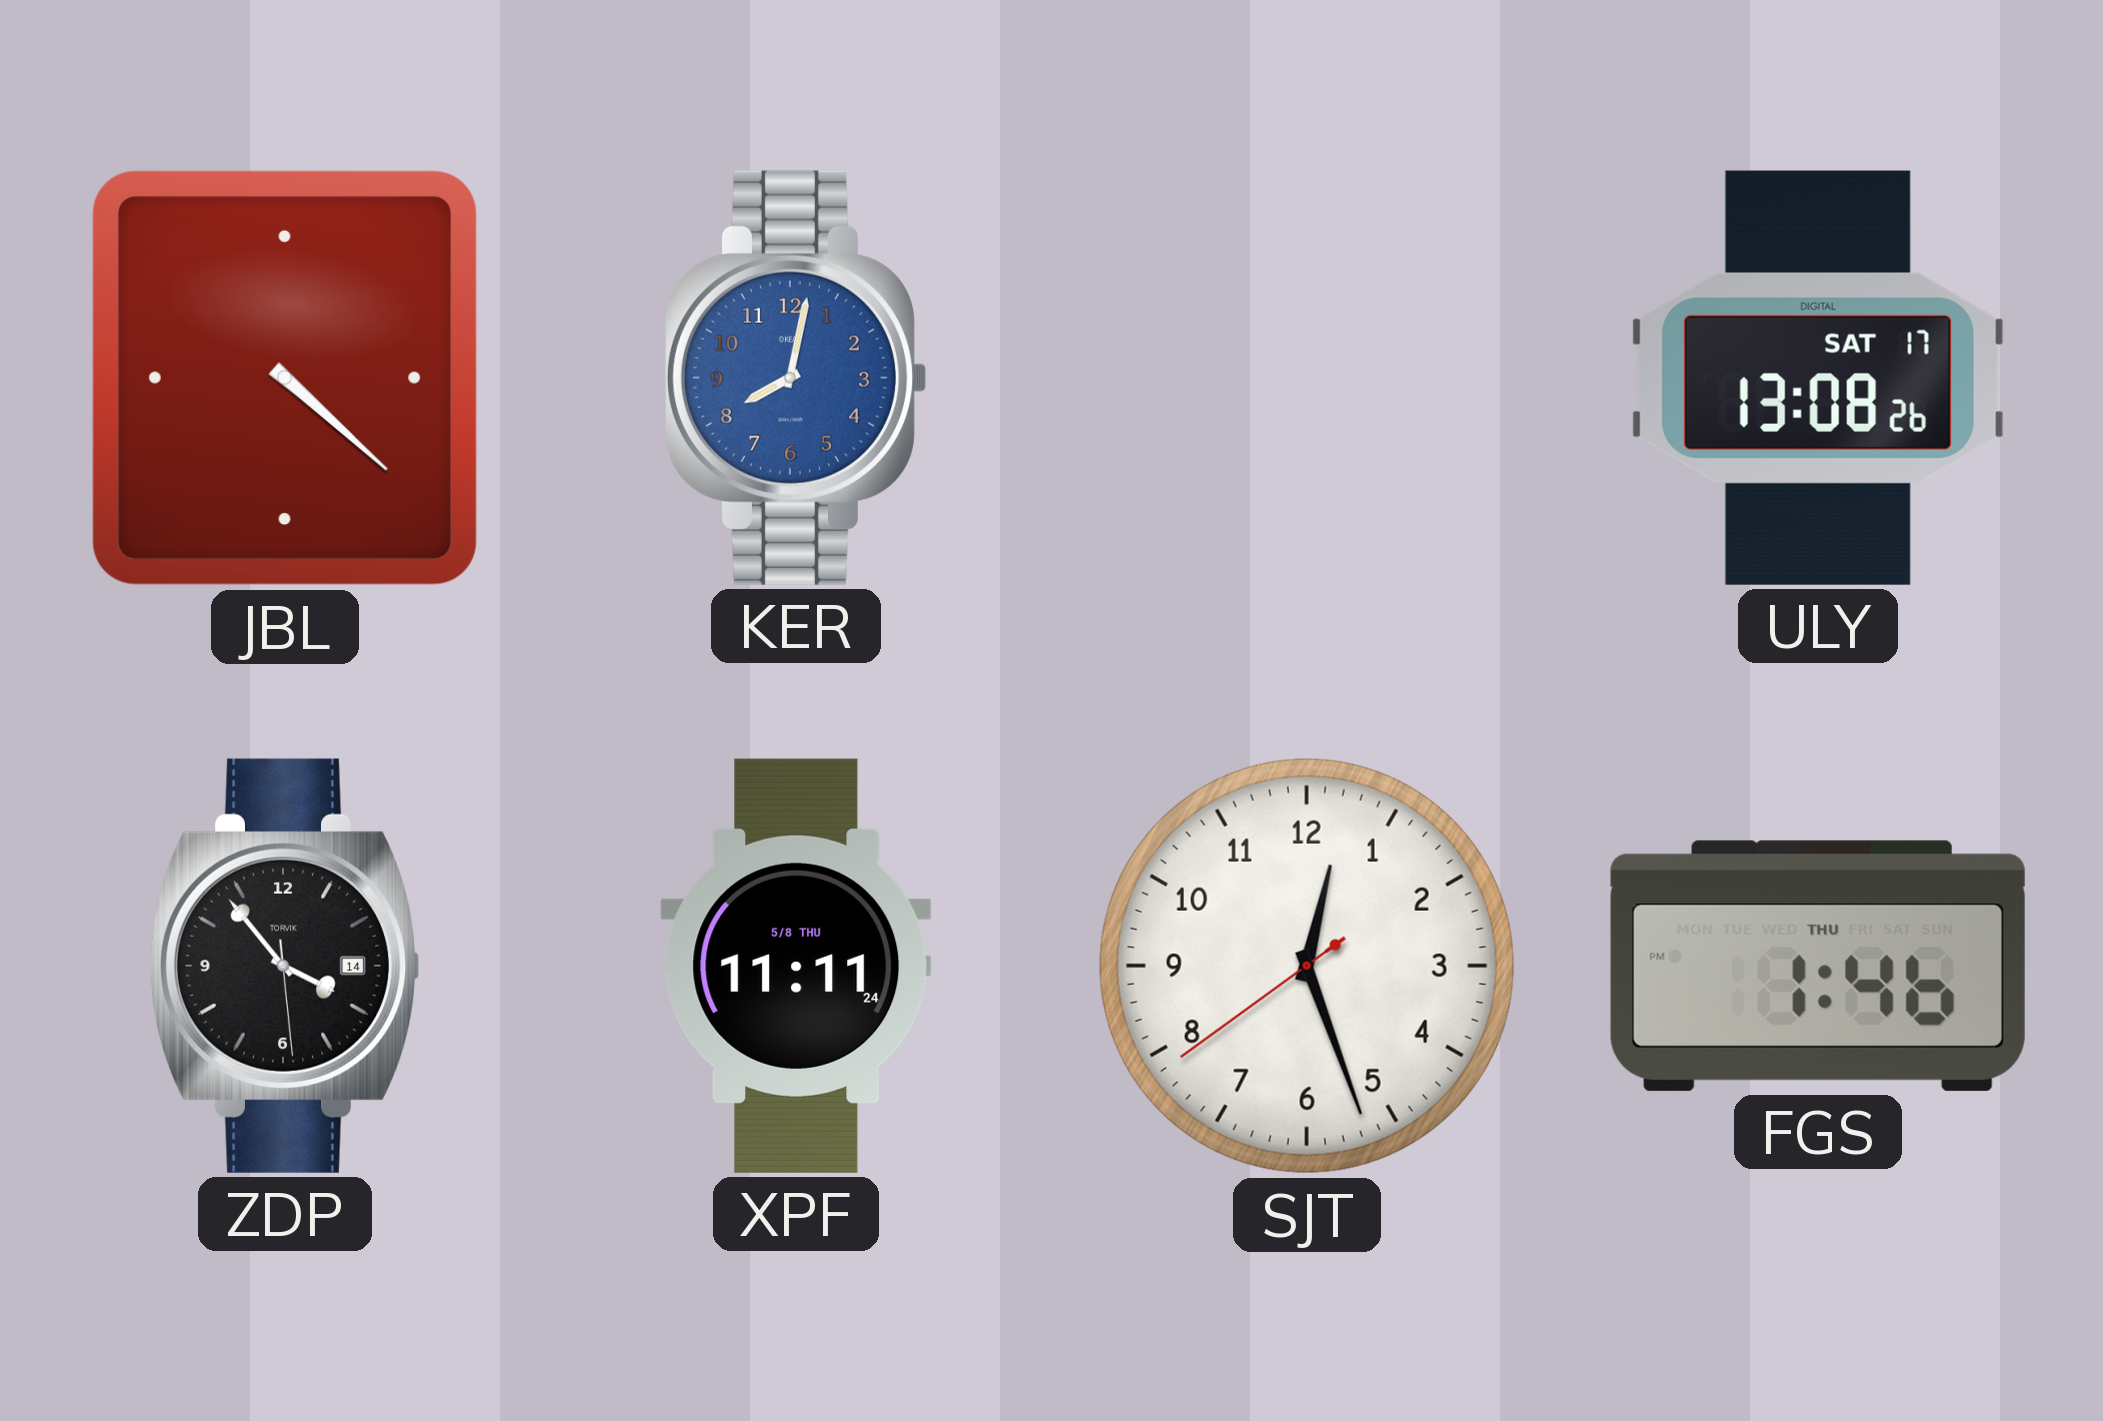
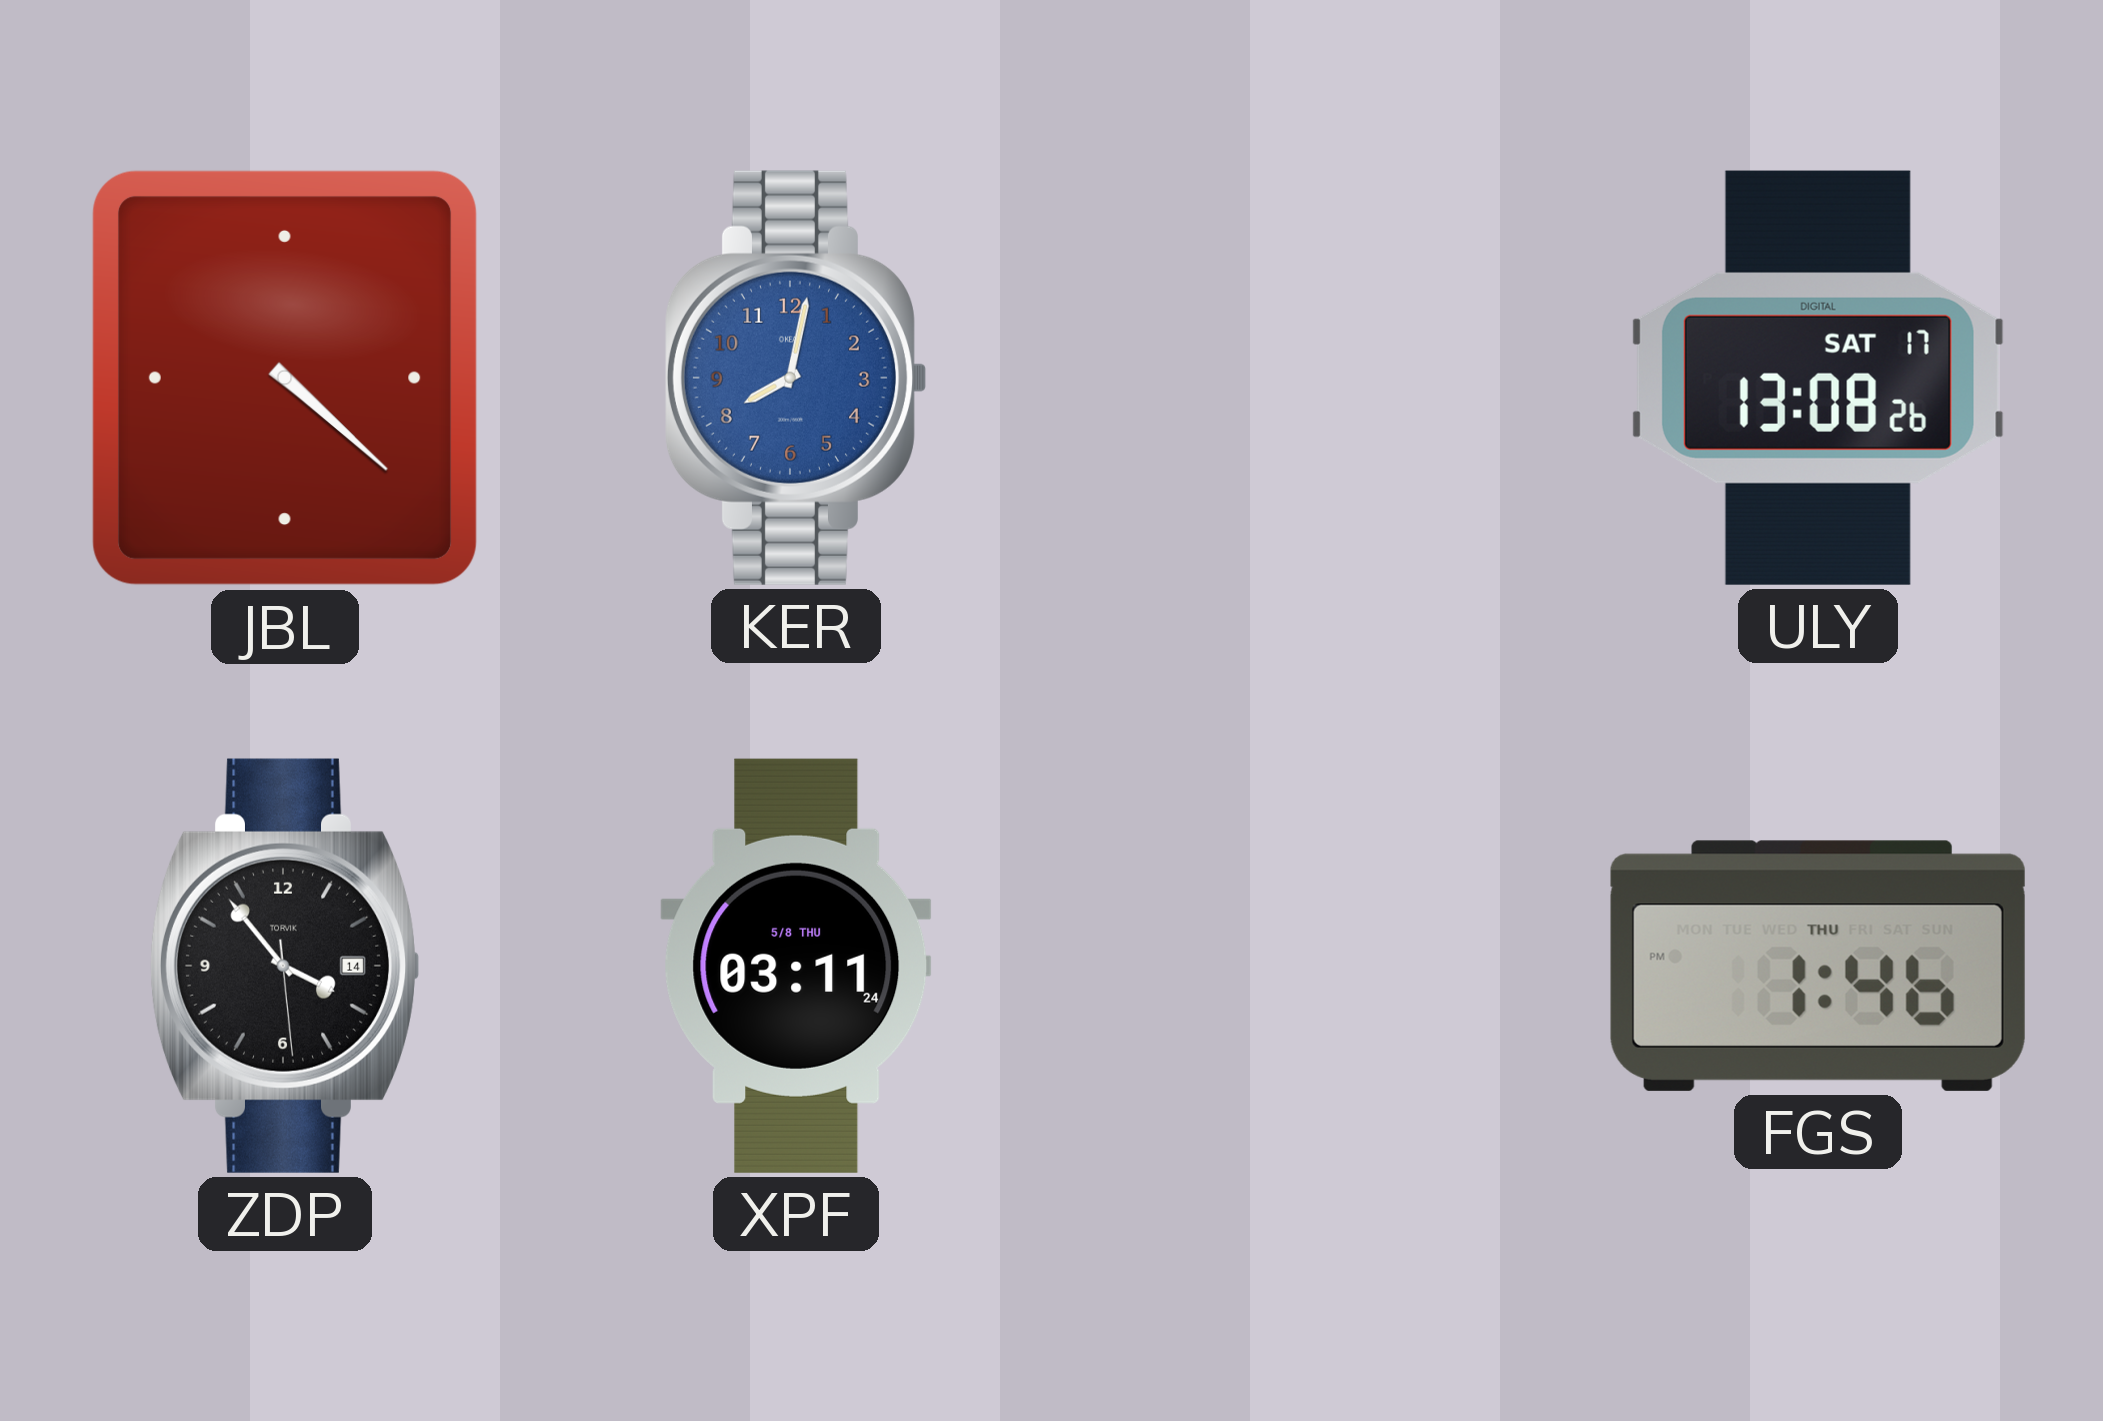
XPF: 11:11 -> 03:11
SJT: 12:26 -> none
